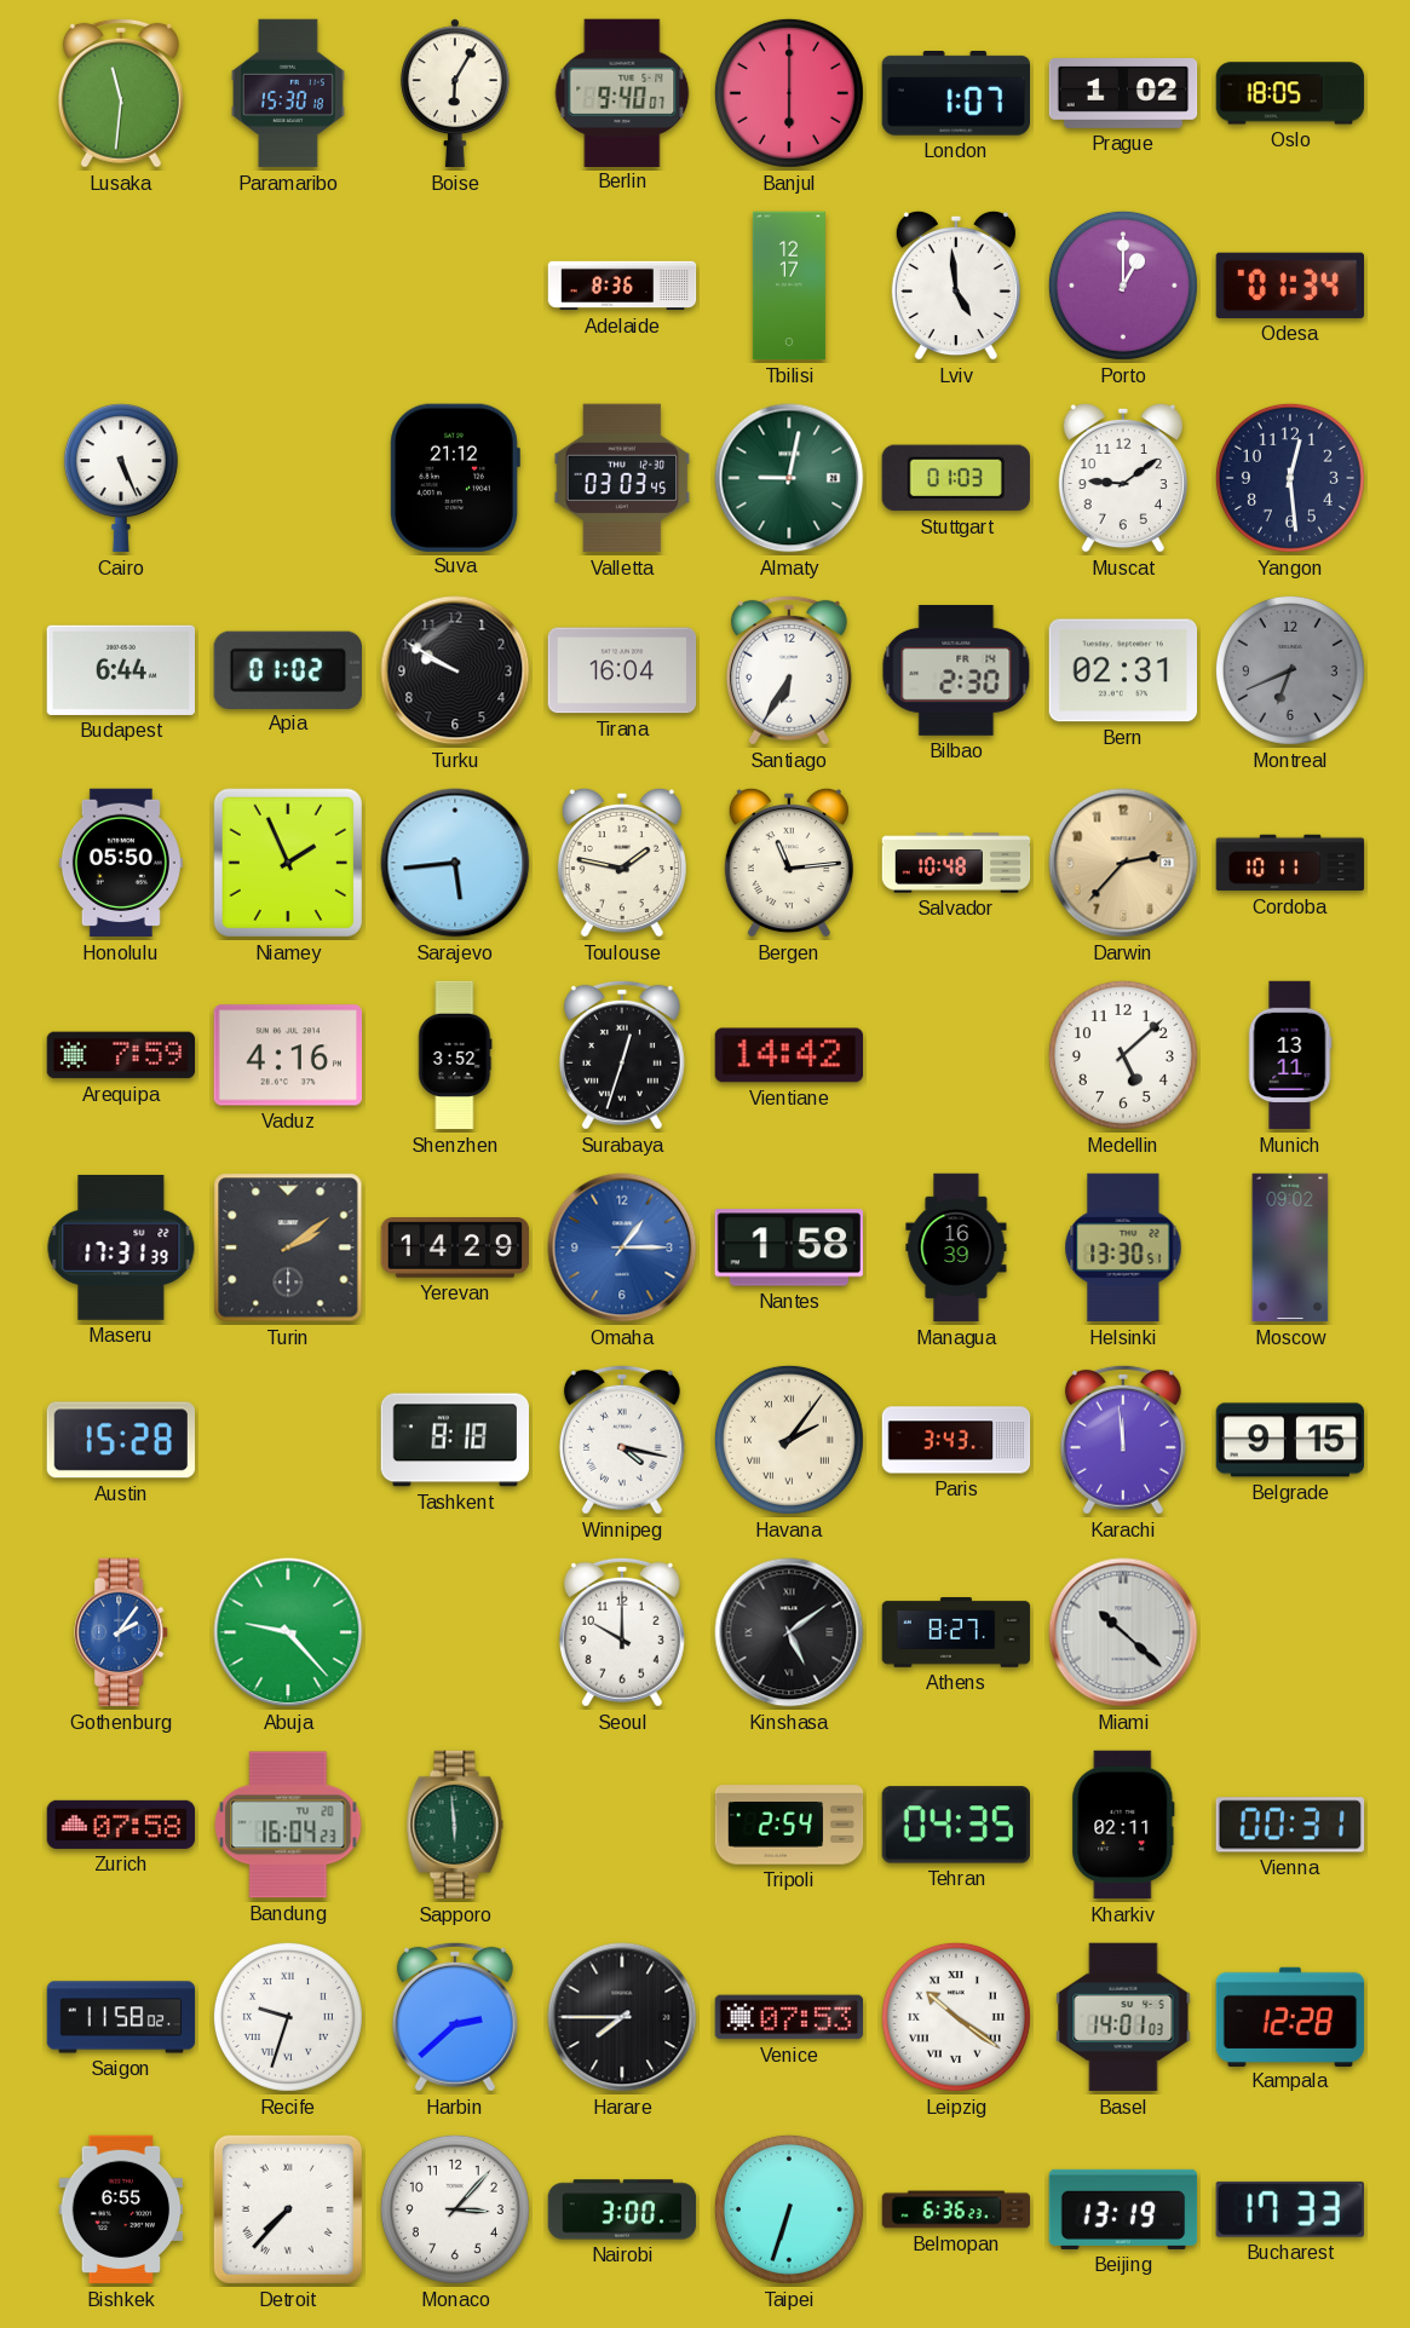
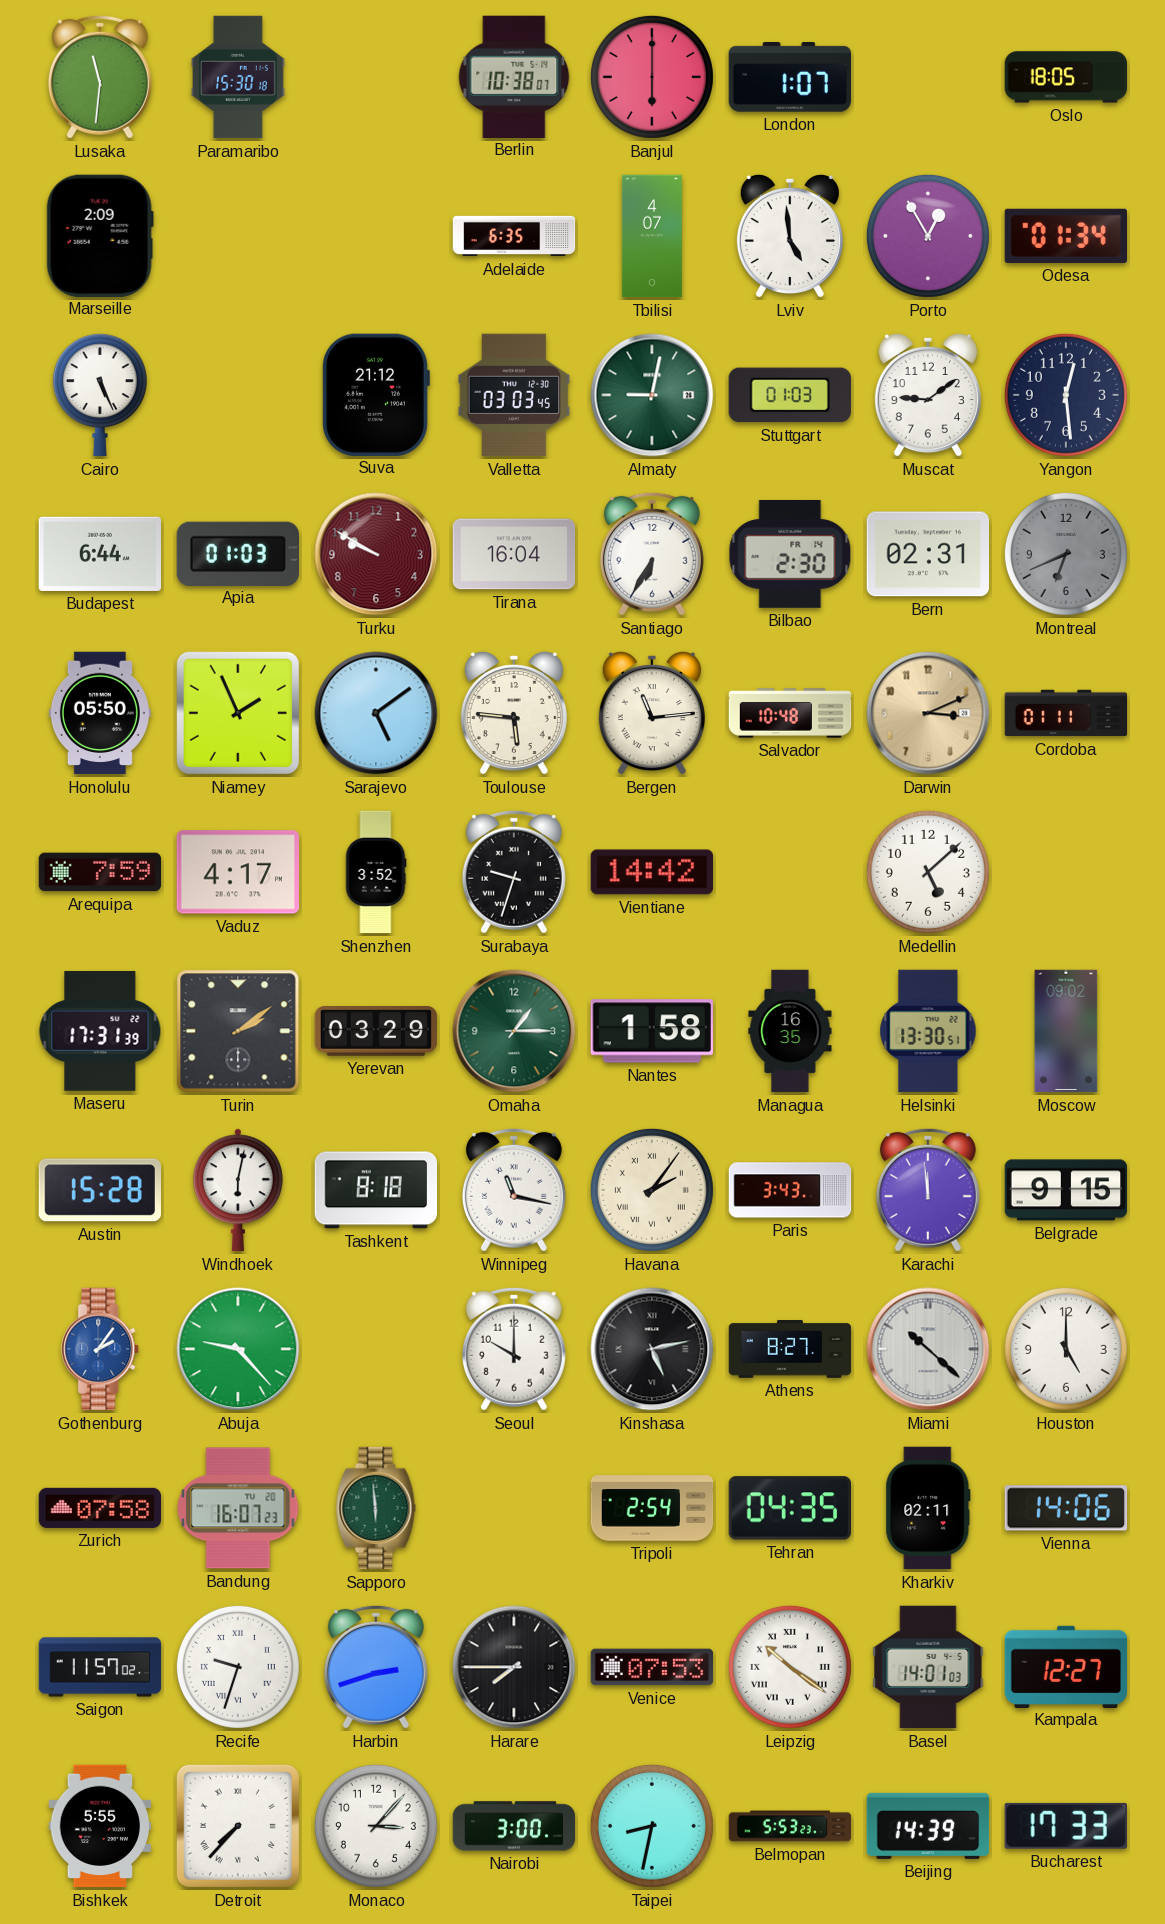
Boise: 6:05 -> none
Berlin: 9:40 -> 10:38
Prague: 1:02 -> none
Marseille: none -> 2:09
Adelaide: 8:36 -> 6:35
Tbilisi: 12:17 -> 4:07
Porto: 1:00 -> 12:55
Apia: 01:02 -> 01:03
Turku dial: black -> burgundy
Sarajevo: 5:44 -> 5:09
Toulouse: 1:47 -> 5:46
Darwin: 2:37 -> 3:11
Cordoba: 10:11 -> 01:11
Vaduz: 4:16 -> 4:17
Surabaya: 12:33 -> 9:33
Munich: 13:11 -> none
Yerevan: 14:29 -> 03:29
Omaha dial: blue -> green
Managua: 16:39 -> 16:35
Windhoek: none -> 6:02
Winnipeg: 4:17 -> 11:17
Kinshasa: 5:09 -> 5:13
Houston: none -> 5:00
Bandung: 16:04 -> 16:07
Vienna: 00:31 -> 14:06
Saigon: 11:58 -> 11:57
Harbin: 2:38 -> 2:42
Kampala: 12:28 -> 12:27
Bishkek: 6:55 -> 5:55
Taipei: 6:33 -> 8:32
Belmopan: 6:36 -> 5:53
Beijing: 13:19 -> 14:39
